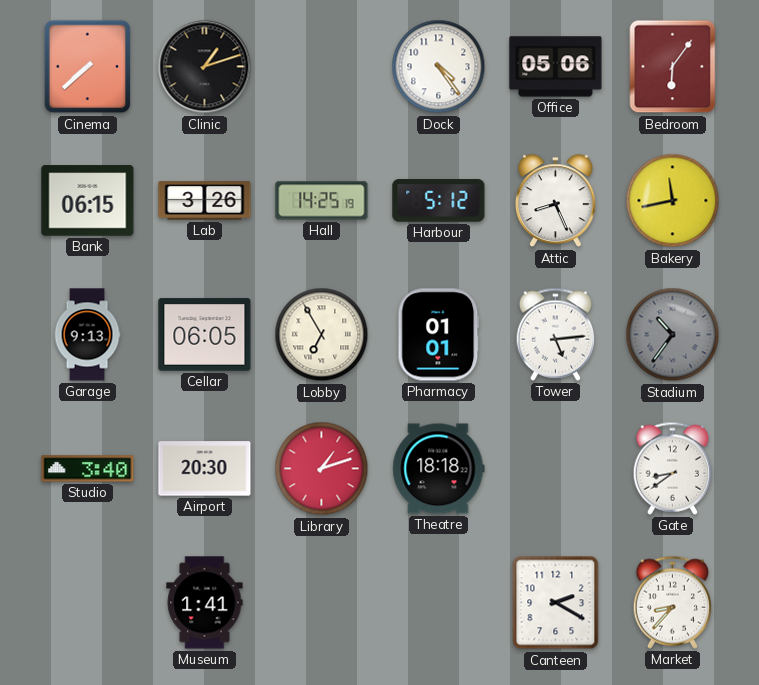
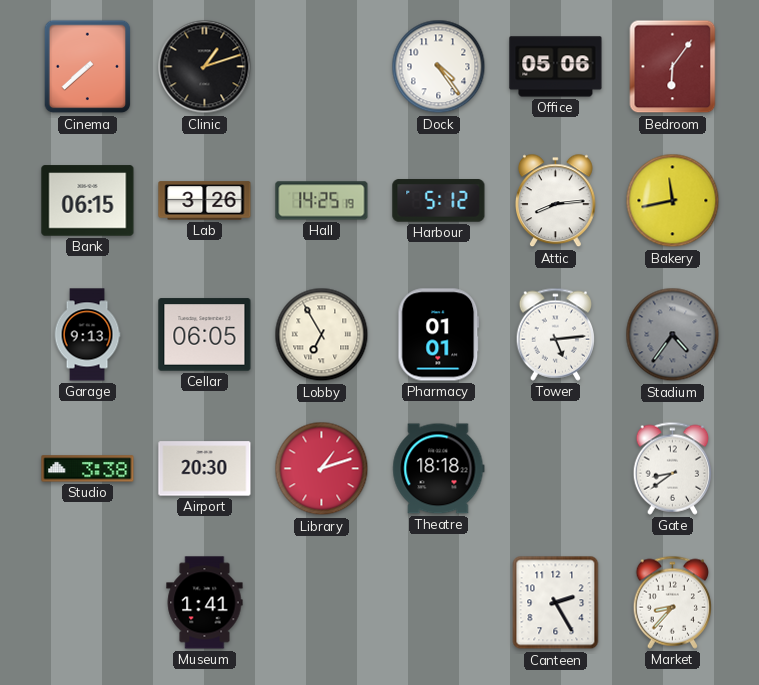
Attic: 8:26 -> 8:14
Stadium: 10:36 -> 4:36
Studio: 3:40 -> 3:38
Canteen: 2:20 -> 2:25
